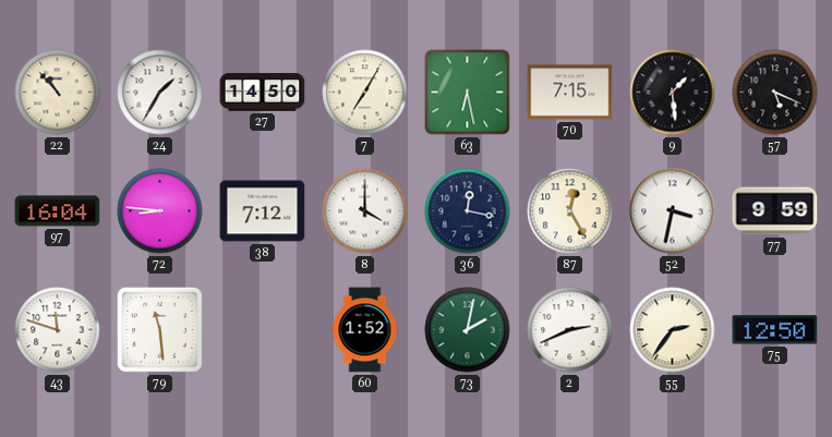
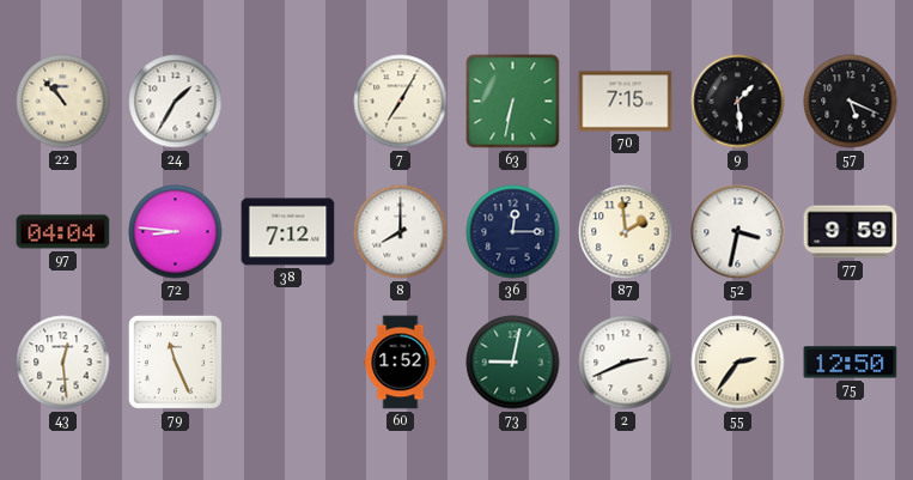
27: 14:50 -> none
63: 6:28 -> 6:32
97: 16:04 -> 04:04
8: 4:00 -> 8:00
36: 12:17 -> 12:15
87: 12:25 -> 1:59
43: 11:48 -> 12:29
79: 11:29 -> 11:26
73: 2:02 -> 9:02
